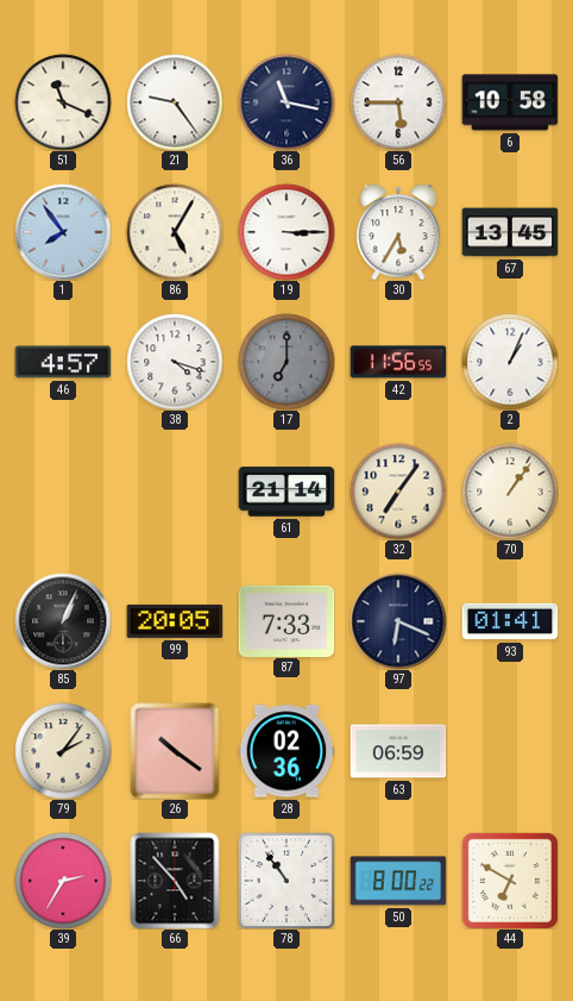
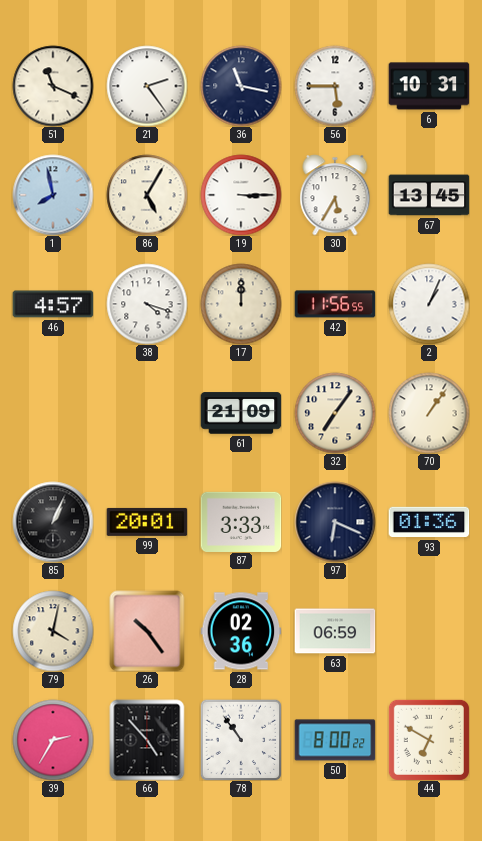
21: 9:24 -> 2:24
6: 10:58 -> 10:31
1: 7:54 -> 7:58
17: 7:00 -> 12:00
17 dial: grey -> cream
61: 21:14 -> 21:09
99: 20:05 -> 20:01
87: 7:33 -> 3:33
93: 01:41 -> 01:36
79: 2:06 -> 4:02
26: 10:21 -> 10:24
